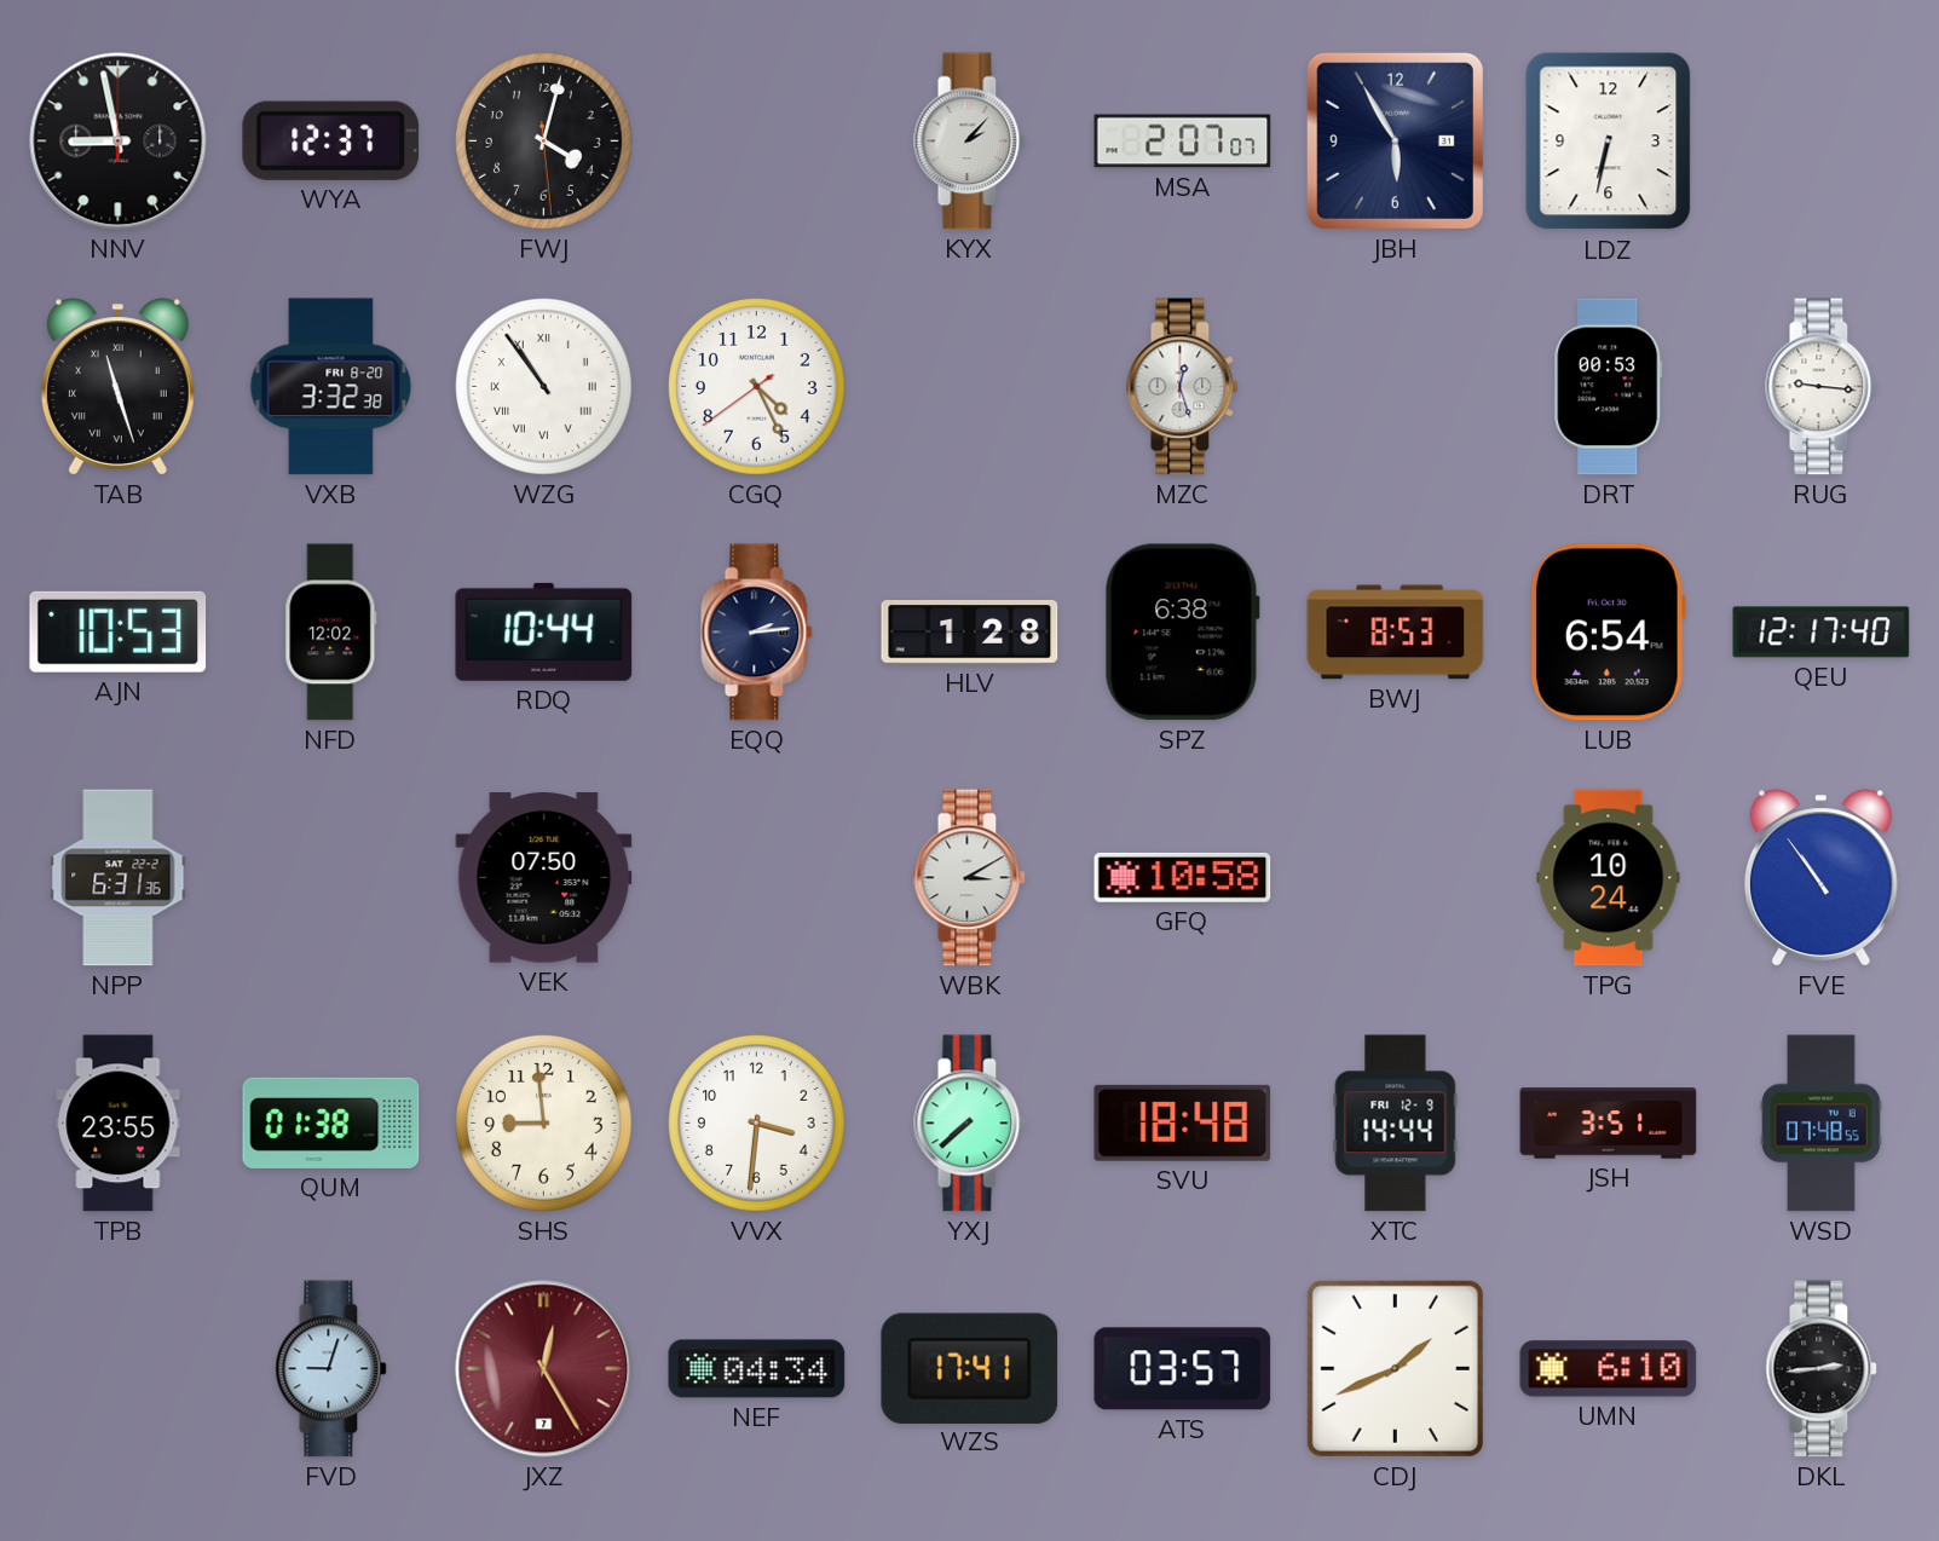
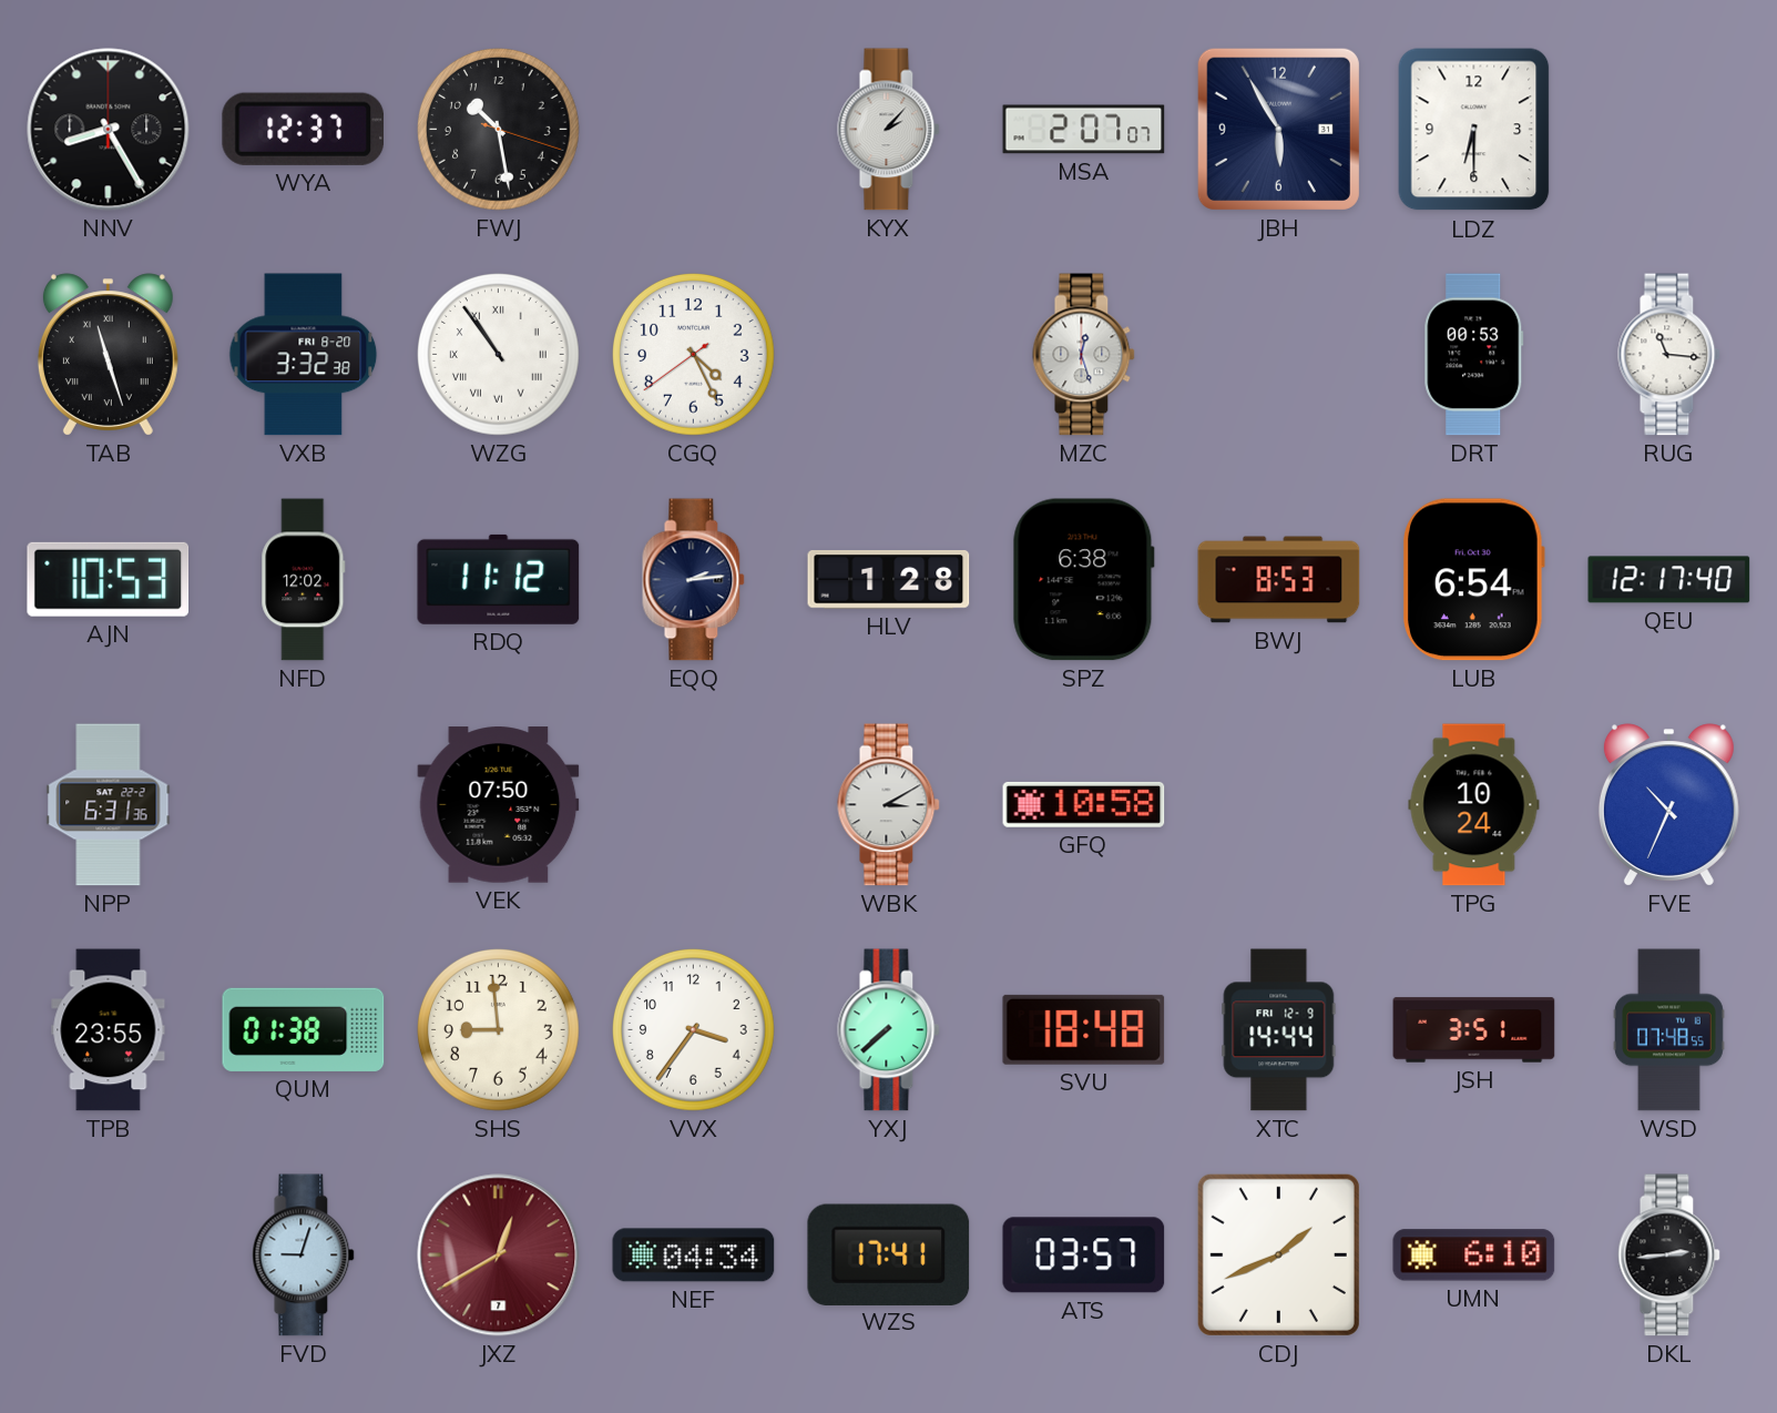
NNV: 8:58 -> 8:25
FWJ: 4:02 -> 10:28
LDZ: 6:32 -> 6:30
RUG: 9:16 -> 11:16
RDQ: 10:44 -> 11:12
FVE: 10:54 -> 10:34
VVX: 3:31 -> 3:36
JXZ: 12:25 -> 12:40
